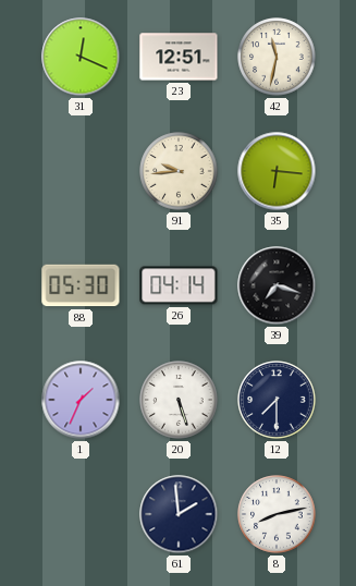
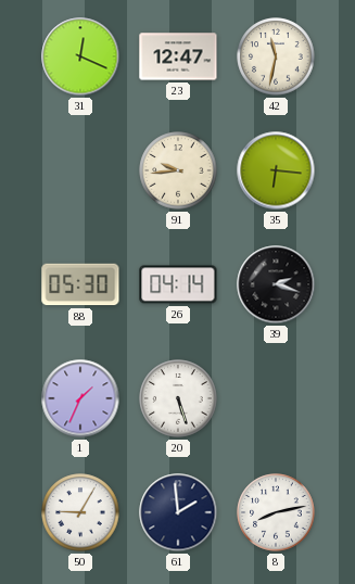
23: 12:51 -> 12:47
39: 7:18 -> 2:18
12: 7:30 -> none
50: none -> 9:05
